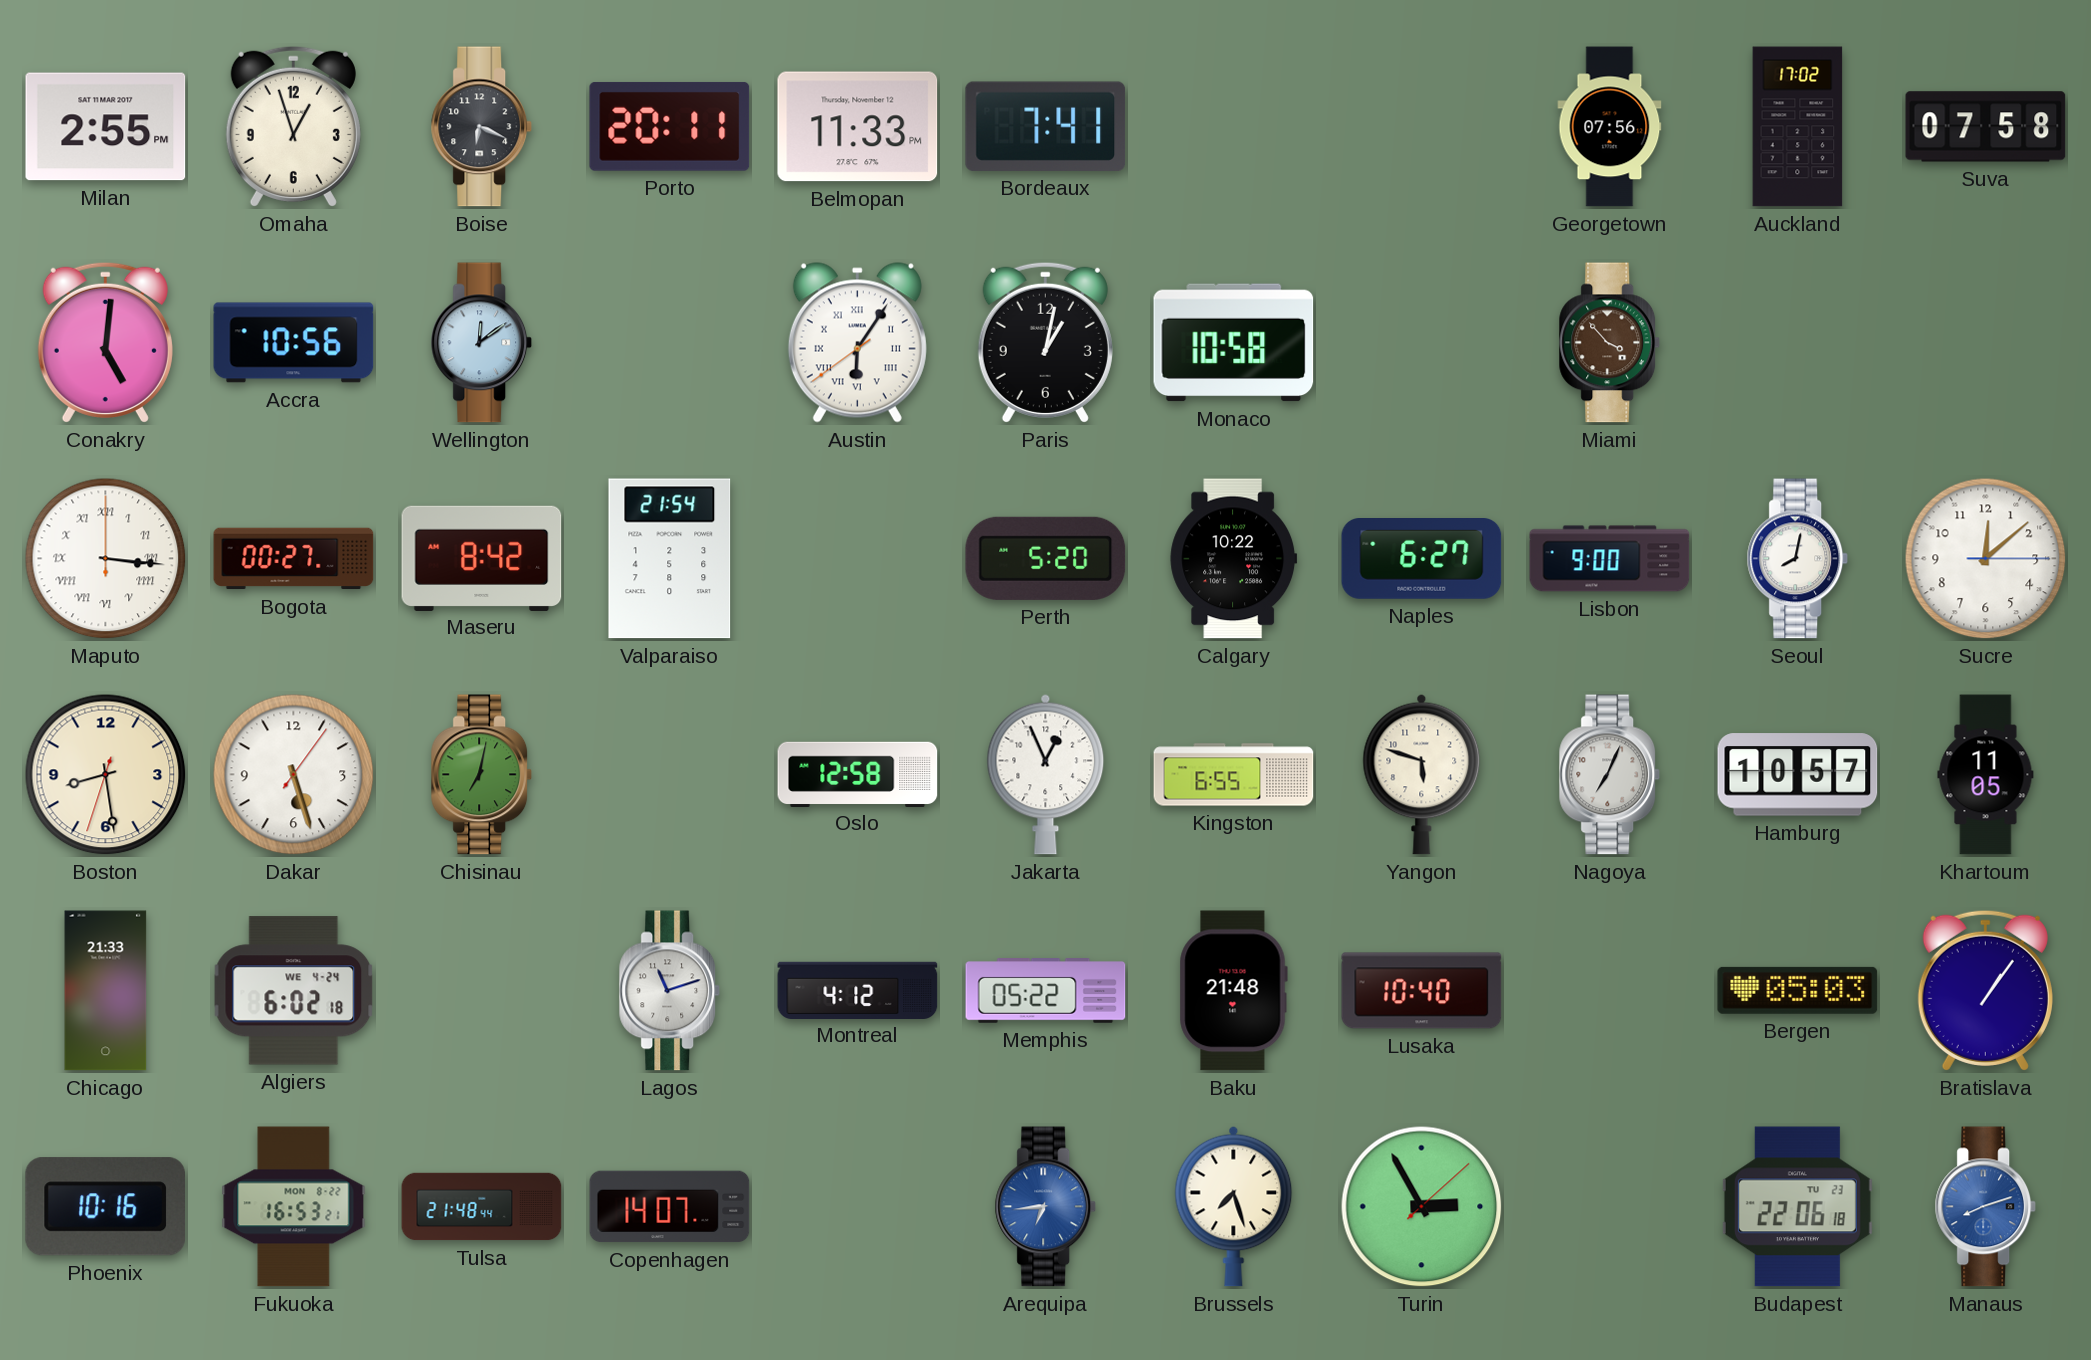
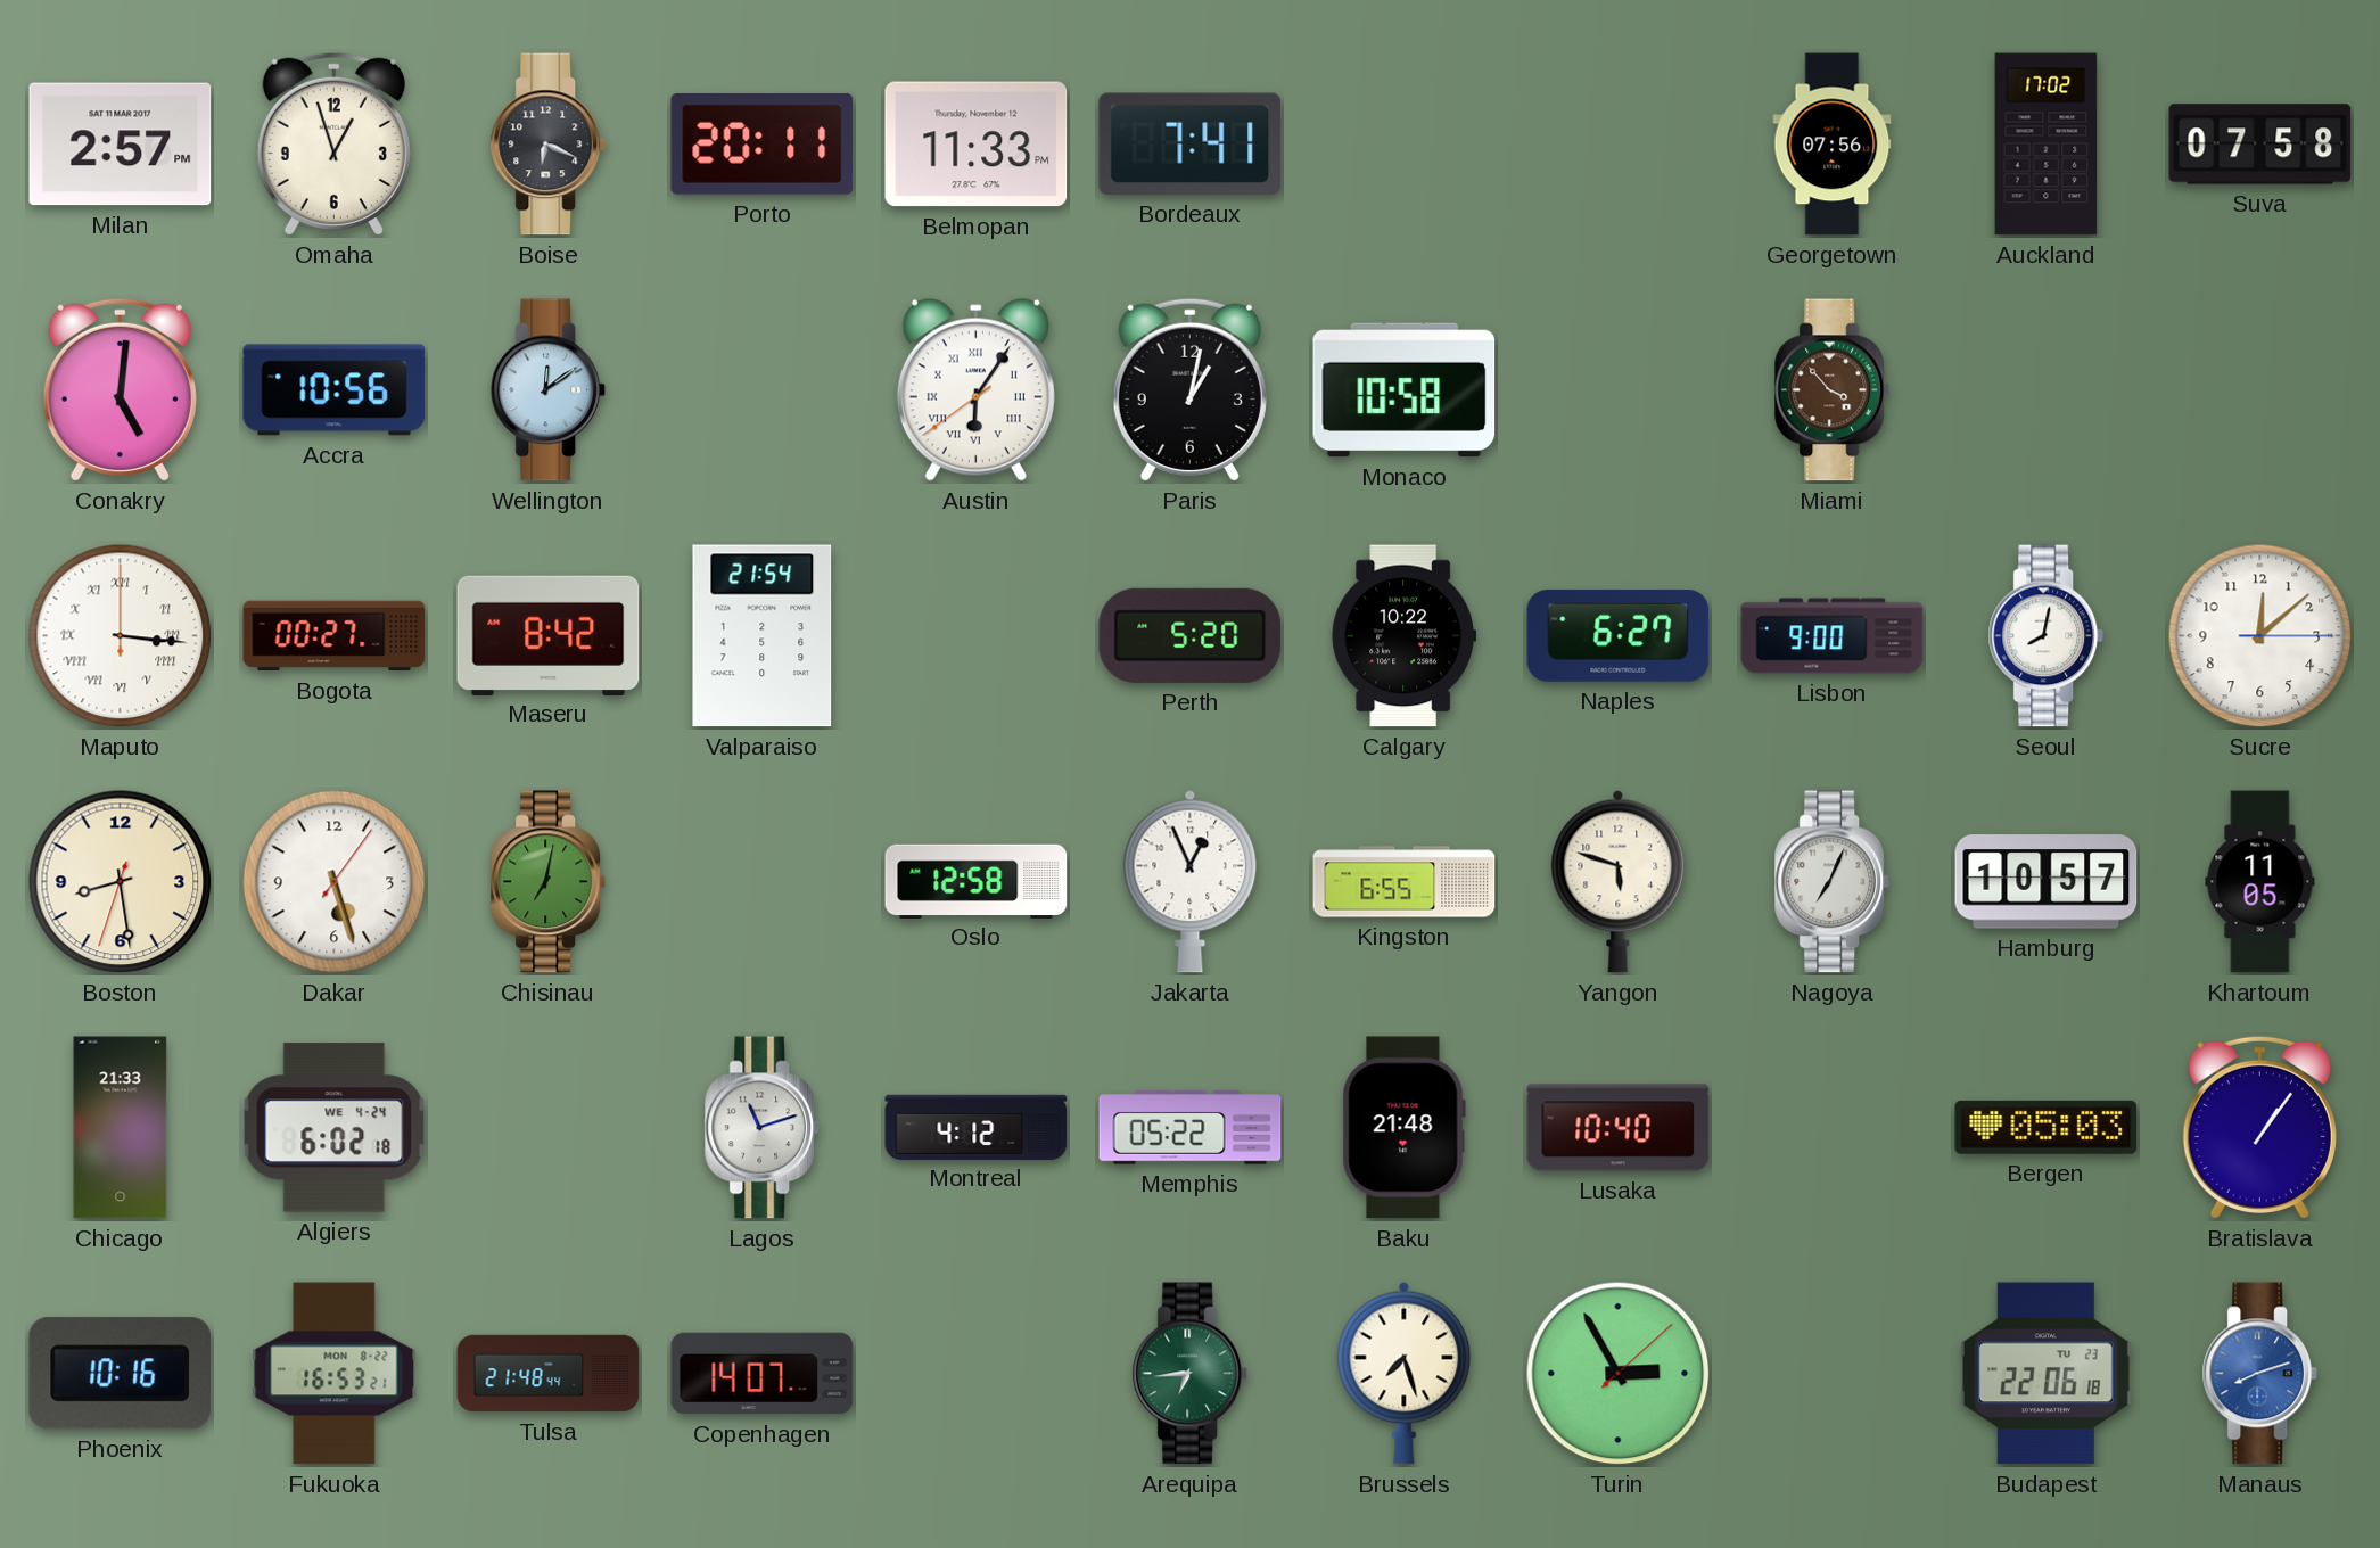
Milan: 2:55 -> 2:57
Arequipa dial: blue -> green
